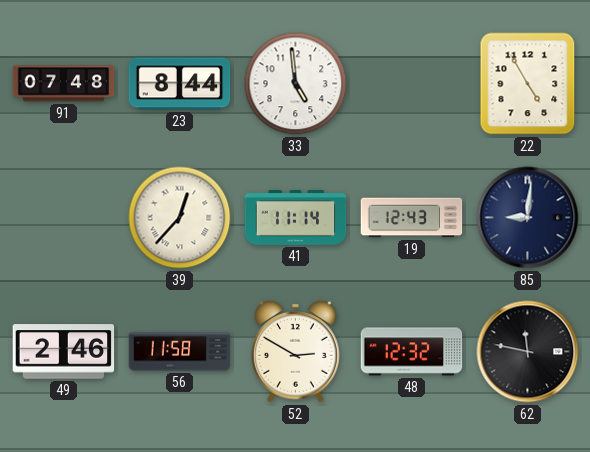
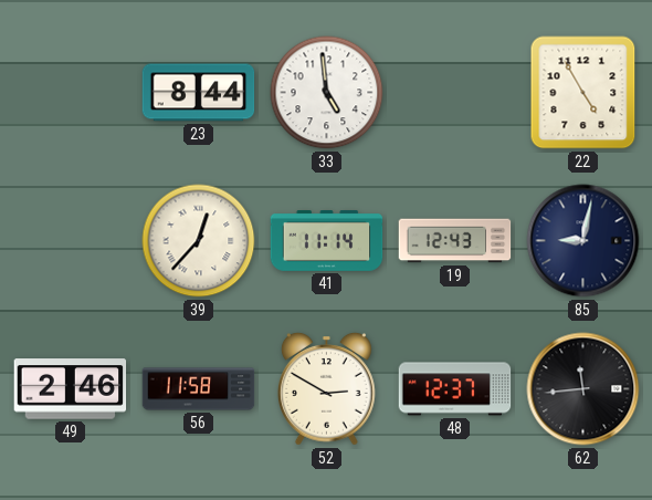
91: 07:48 -> none
85: 9:01 -> 9:02
48: 12:32 -> 12:37
62: 11:47 -> 11:44
